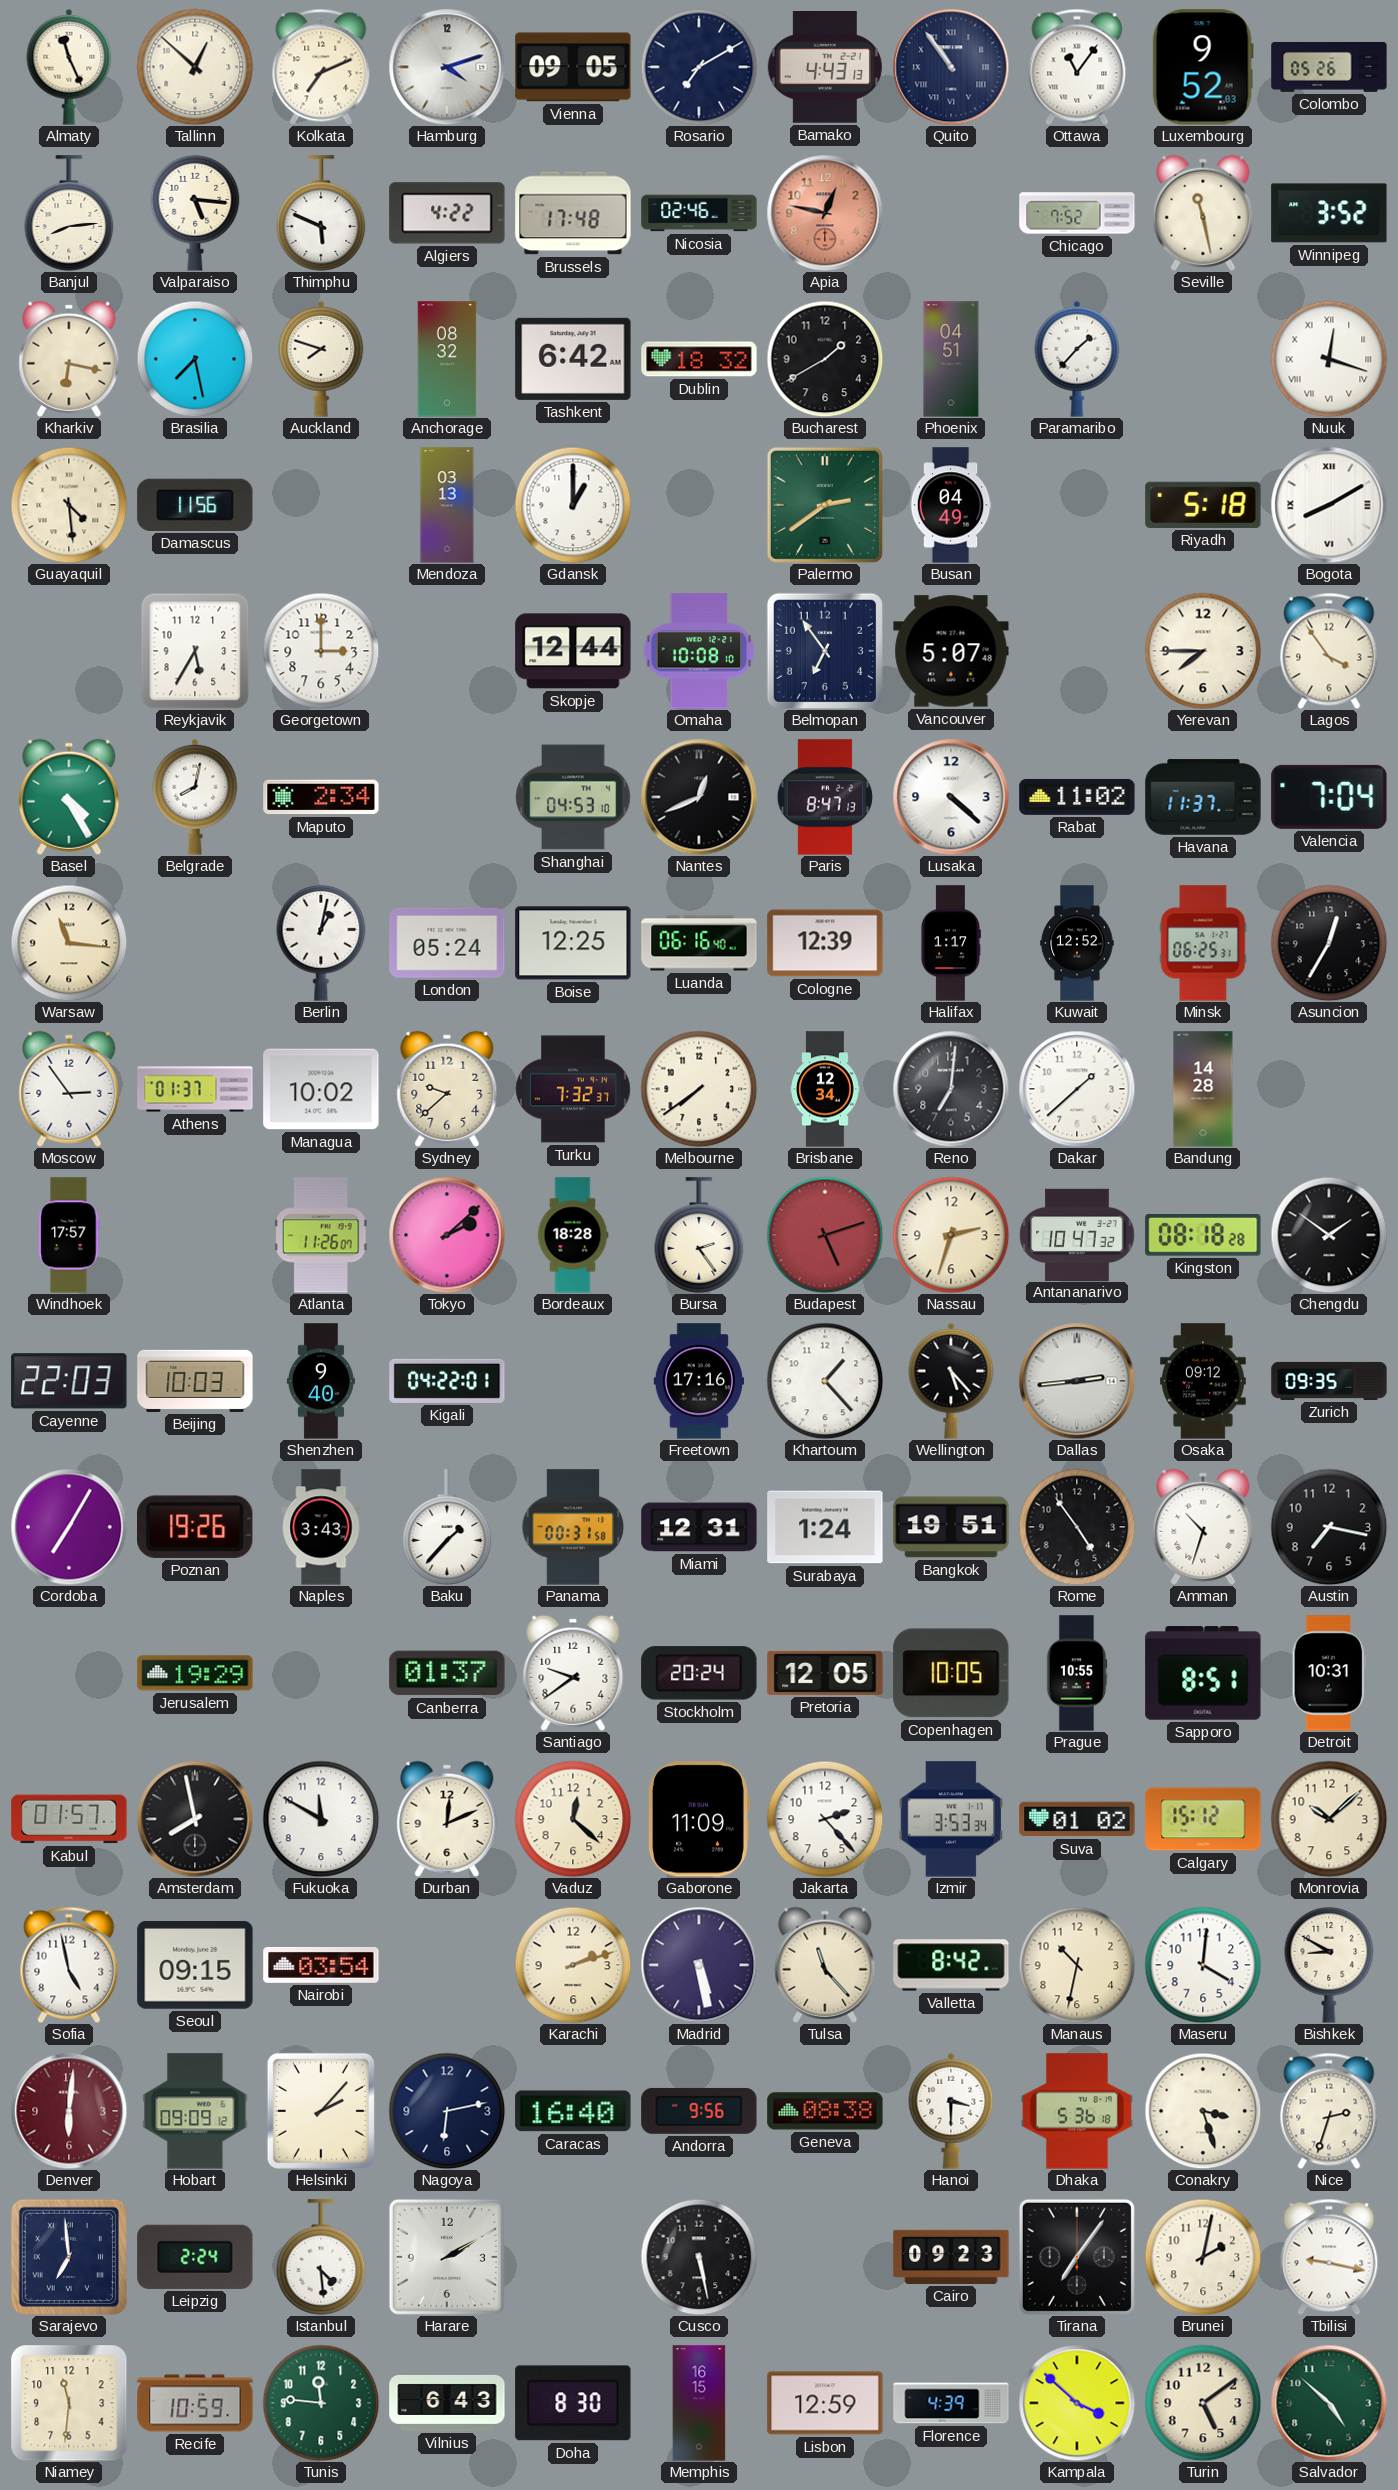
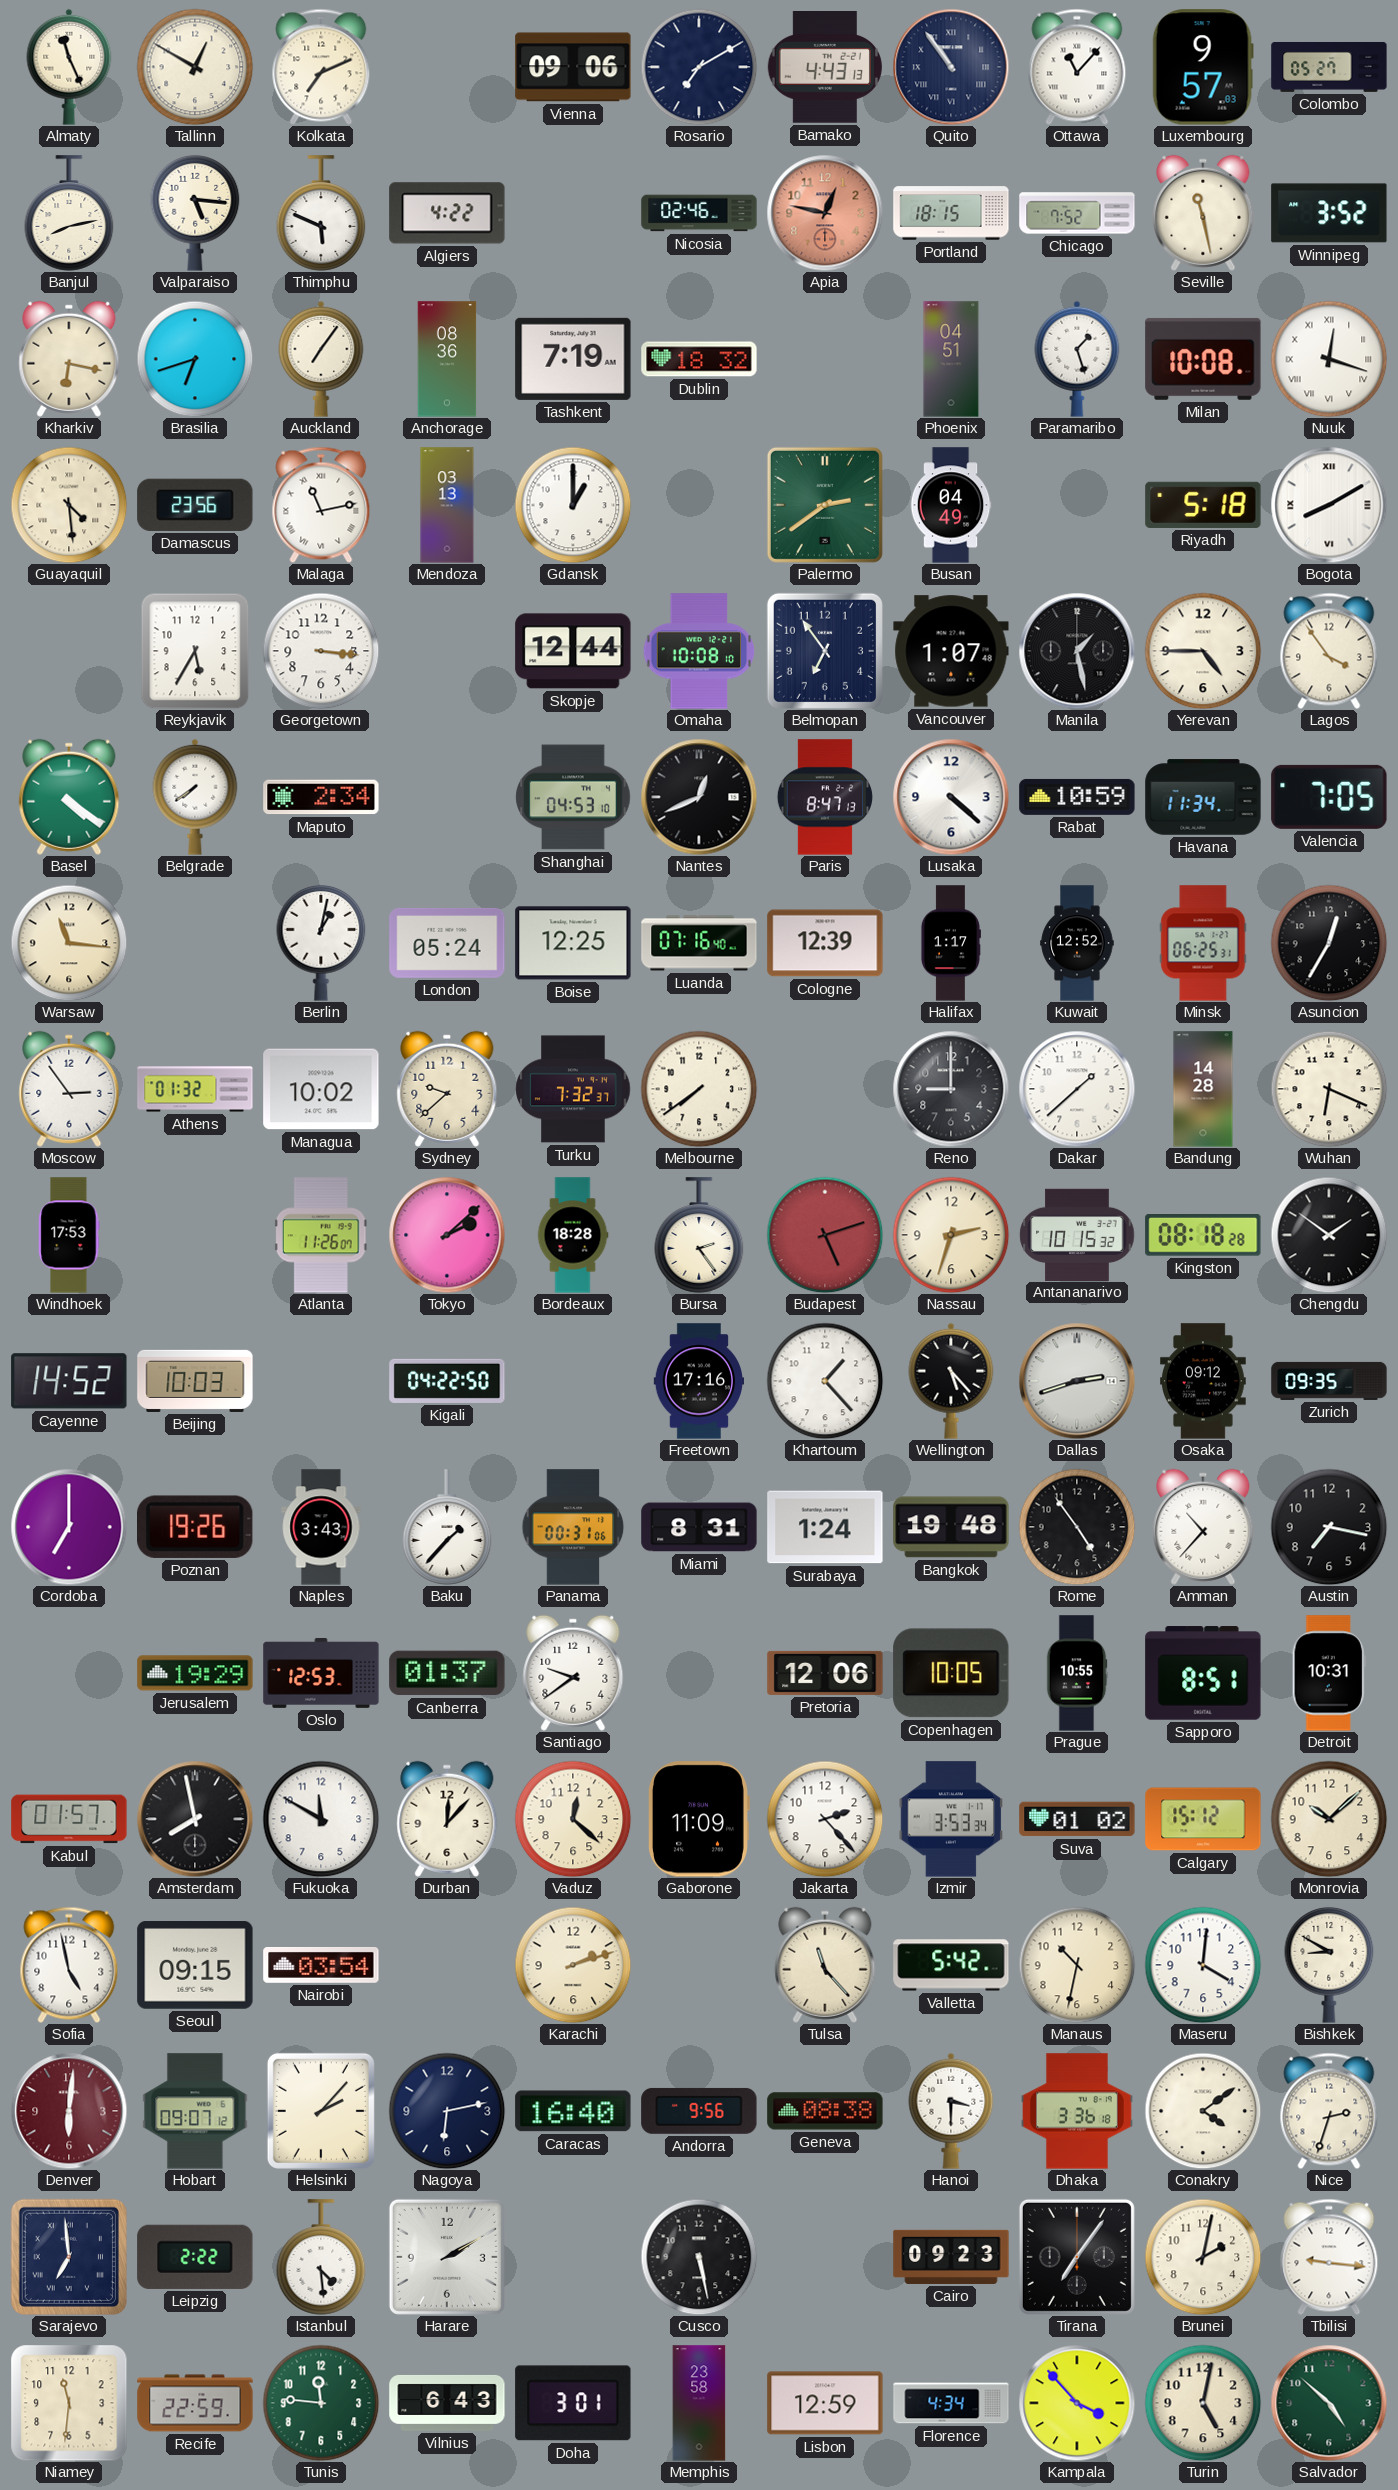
Tallinn: 12:52 -> 12:50
Hamburg: 4:12 -> none
Vienna: 09:05 -> 09:06
Ottawa: 11:06 -> 11:07
Luxembourg: 9:52 -> 9:57
Colombo: 05:26 -> 05:27
Banjul: 8:14 -> 8:13
Brussels: 17:48 -> none
Portland: none -> 18:15
Brasilia: 7:28 -> 6:42
Auckland: 7:48 -> 7:06
Anchorage: 08:32 -> 08:36
Tashkent: 6:42 -> 7:19
Bucharest: 1:40 -> none
Paramaribo: 1:37 -> 1:27
Milan: none -> 10:08
Damascus: 11:56 -> 23:56
Malaga: none -> 11:13
Georgetown: 3:00 -> 3:16
Vancouver: 5:07 -> 1:07
Manila: none -> 1:28
Yerevan: 7:45 -> 4:45
Basel: 4:25 -> 4:21
Belgrade: 8:02 -> 7:39
Rabat: 11:02 -> 10:59
Havana: 11:37 -> 11:34
Valencia: 7:04 -> 7:05
Luanda: 06:16 -> 07:16
Athens: 01:37 -> 01:32
Brisbane: 12:34 -> none
Reno: 7:01 -> 9:00
Wuhan: none -> 6:19
Windhoek: 17:57 -> 17:53
Antananarivo: 10:47 -> 10:15
Cayenne: 22:03 -> 14:52
Shenzhen: 9:40 -> none
Kigali: 04:22:01 -> 04:22:50
Dallas: 2:44 -> 2:42
Cordoba: 7:05 -> 7:00
Panama: 00:31:58 -> 00:31:06
Miami: 12:31 -> 8:31
Bangkok: 19:51 -> 19:48
Amman: 10:33 -> 10:37
Oslo: none -> 12:53
Stockholm: 20:24 -> none
Pretoria: 12:05 -> 12:06
Durban: 12:11 -> 12:07
Madrid: 5:28 -> none
Valletta: 8:42 -> 5:42
Hobart: 09:09 -> 09:07
Dhaka: 5:36 -> 3:36
Conakry: 3:27 -> 4:09
Leipzig: 2:24 -> 2:22
Tbilisi: 9:17 -> 9:16
Recife: 10:59 -> 22:59
Doha: 8:30 -> 3:01
Memphis: 16:15 -> 23:58
Florence: 4:39 -> 4:34
Kampala: 3:52 -> 3:53
Turin: 5:09 -> 5:02
